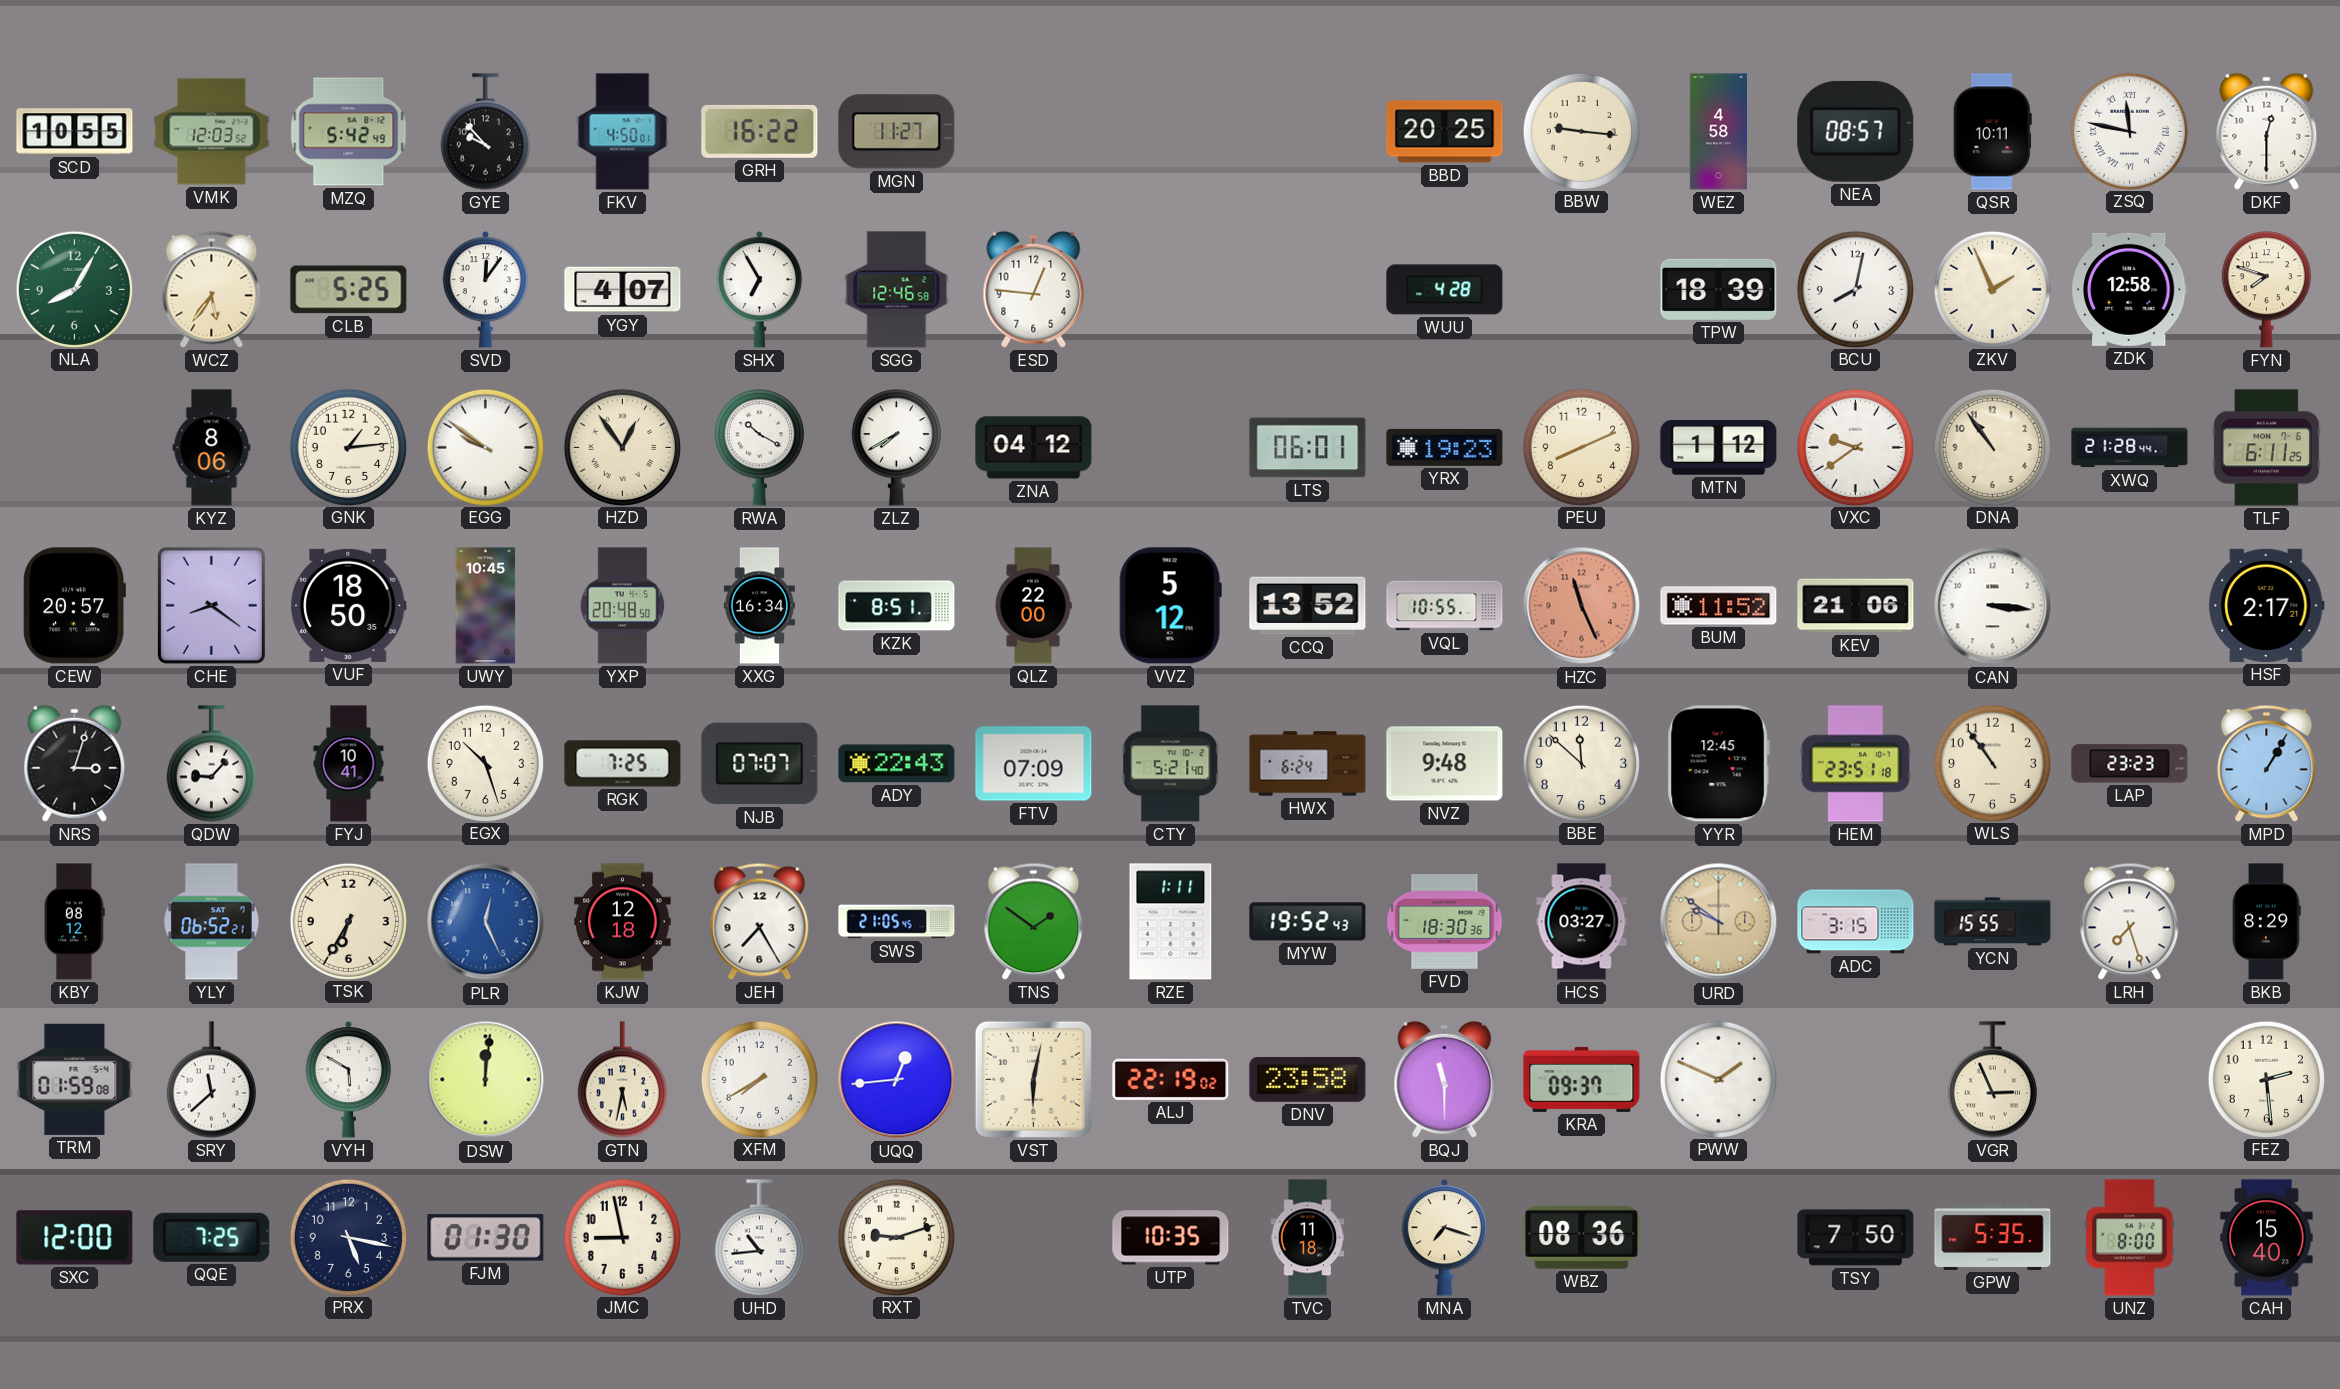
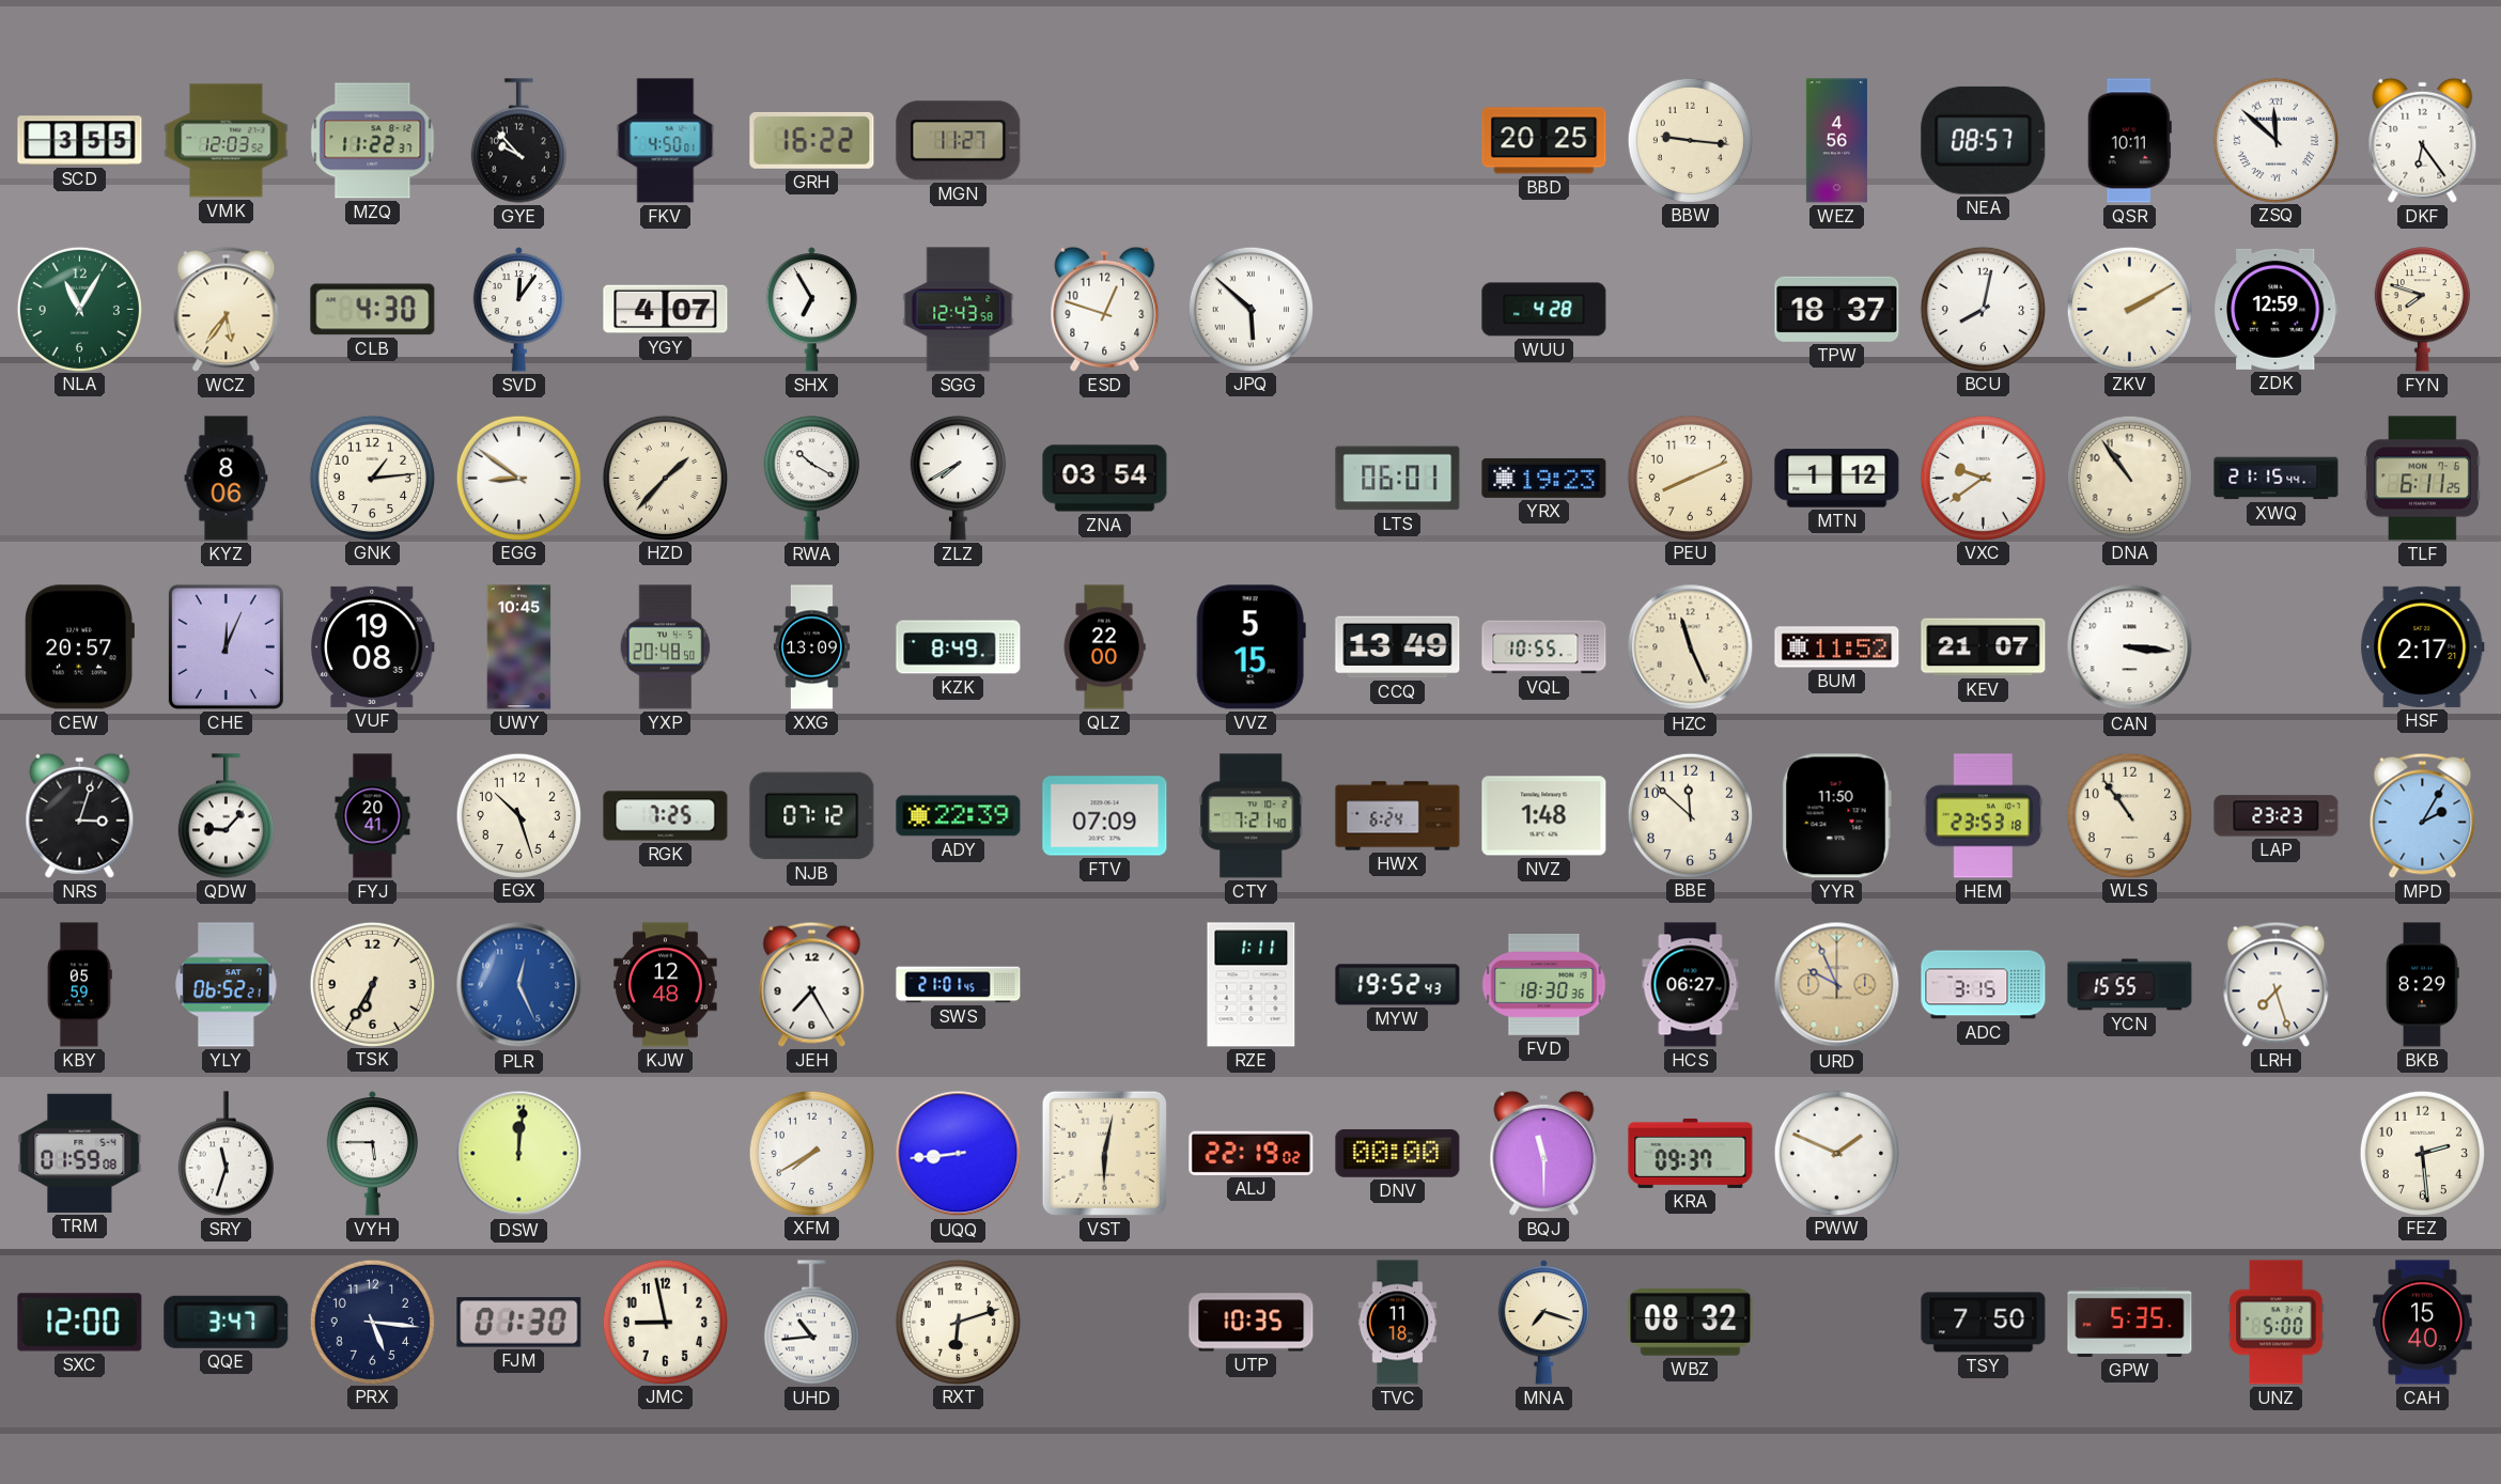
SCD: 10:55 -> 3:55
MZQ: 5:42 -> 11:22
WEZ: 4:58 -> 4:56
ZSQ: 11:47 -> 11:52
DKF: 12:30 -> 6:24
NLA: 8:05 -> 11:05
CLB: 5:25 -> 4:30
SGG: 12:46 -> 12:43
ESD: 12:46 -> 12:48
JPQ: none -> 5:52
TPW: 18:39 -> 18:37
ZKV: 1:56 -> 2:10
ZDK: 12:58 -> 12:59
EGG: 9:51 -> 8:51
HZD: 12:54 -> 1:37
ZNA: 04:12 -> 03:54
XWQ: 21:28 -> 21:15
CHE: 8:21 -> 12:04
VUF: 18:50 -> 19:08
XXG: 16:34 -> 13:09
KZK: 8:51 -> 8:49
VVZ: 5:12 -> 5:15
CCQ: 13:52 -> 13:49
HZC dial: salmon -> cream
KEV: 21:06 -> 21:07
FYJ: 10:41 -> 20:41
NJB: 07:07 -> 07:12
ADY: 22:43 -> 22:39
CTY: 5:21 -> 7:21
NVZ: 9:48 -> 1:48
YYR: 12:45 -> 11:50
HEM: 23:51 -> 23:53
MPD: 1:05 -> 2:05
KBY: 08:12 -> 05:59
KJW: 12:18 -> 12:48
SWS: 21:05 -> 21:01
TNS: 1:51 -> none
HCS: 03:27 -> 06:27
URD: 9:51 -> 9:56
SRY: 11:38 -> 11:33
VYH: 5:50 -> 5:45
GTN: 5:32 -> none
UQQ: 12:44 -> 8:44
DNV: 23:58 -> 00:00
VGR: 2:56 -> none
QQE: 7:25 -> 3:47
PRX: 5:17 -> 5:16
RXT: 9:12 -> 6:12
WBZ: 08:36 -> 08:32
UNZ: 8:00 -> 5:00
